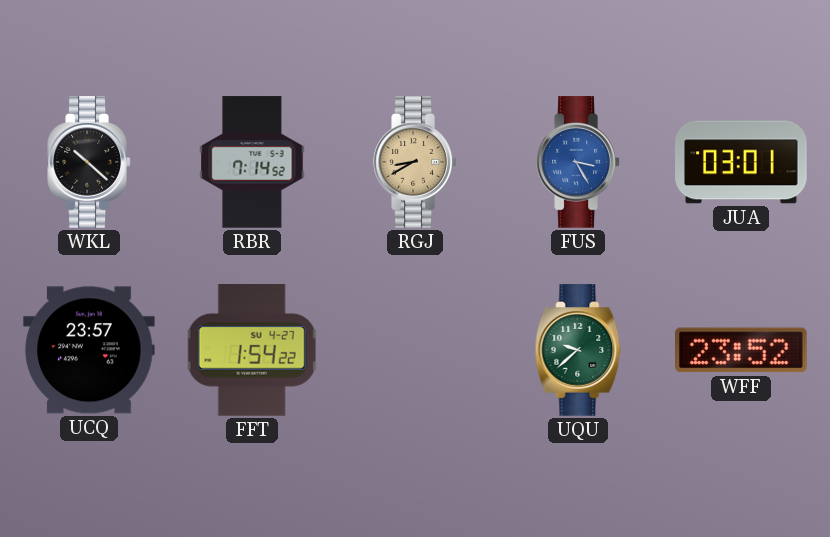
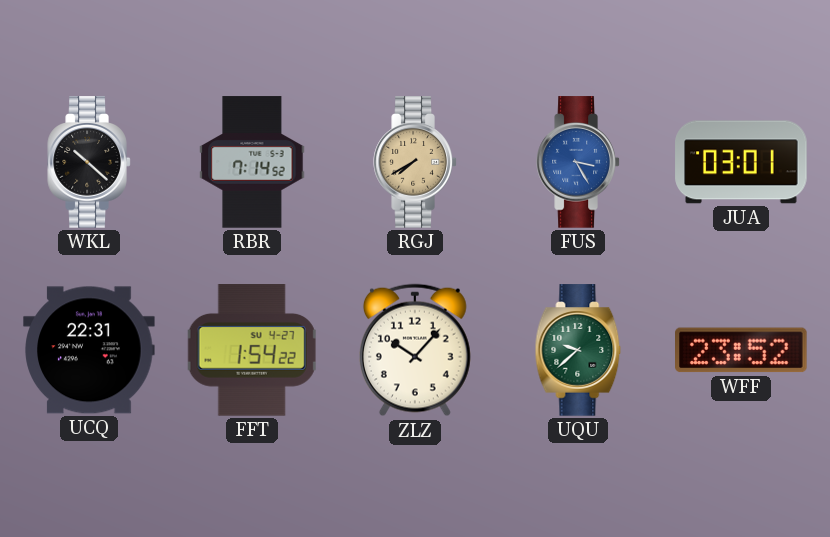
RGJ: 8:40 -> 7:40
UCQ: 23:57 -> 22:31
ZLZ: none -> 10:07
